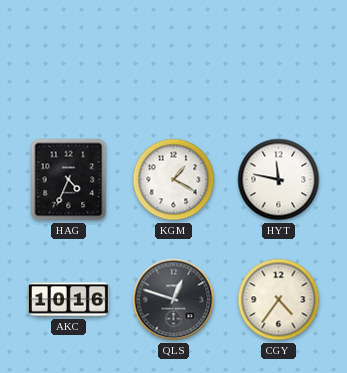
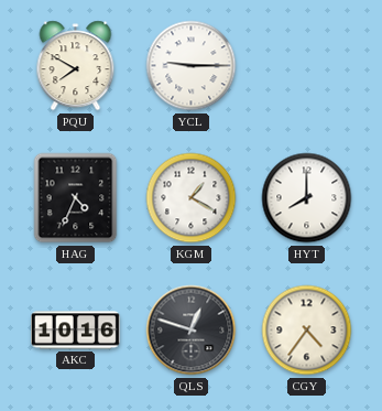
PQU: none -> 7:50
YCL: none -> 9:15
HYT: 11:47 -> 8:00
